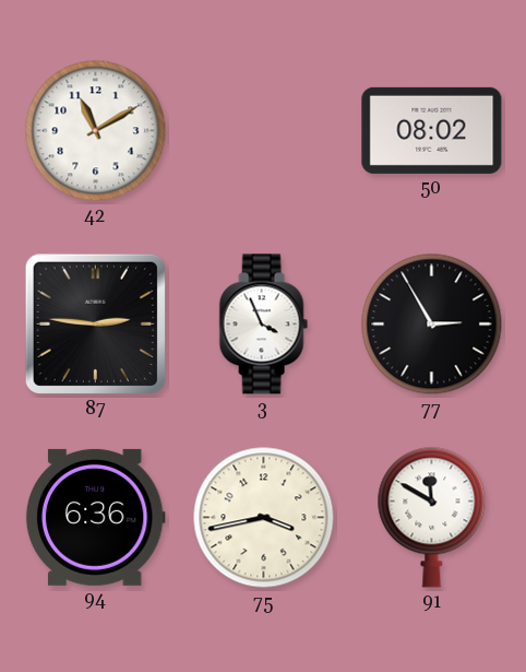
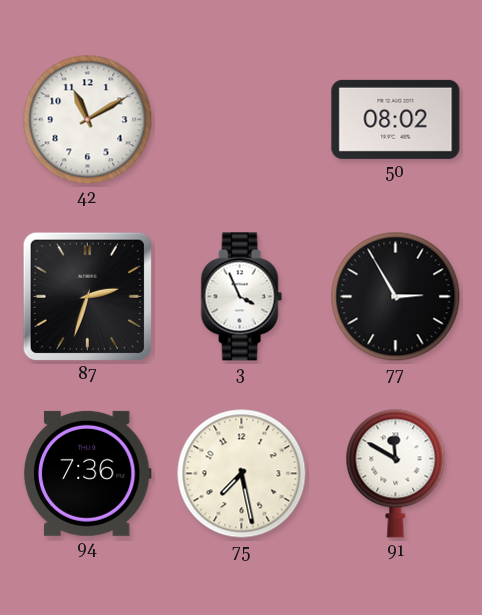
87: 2:46 -> 2:33
94: 6:36 -> 7:36
75: 3:43 -> 7:28
